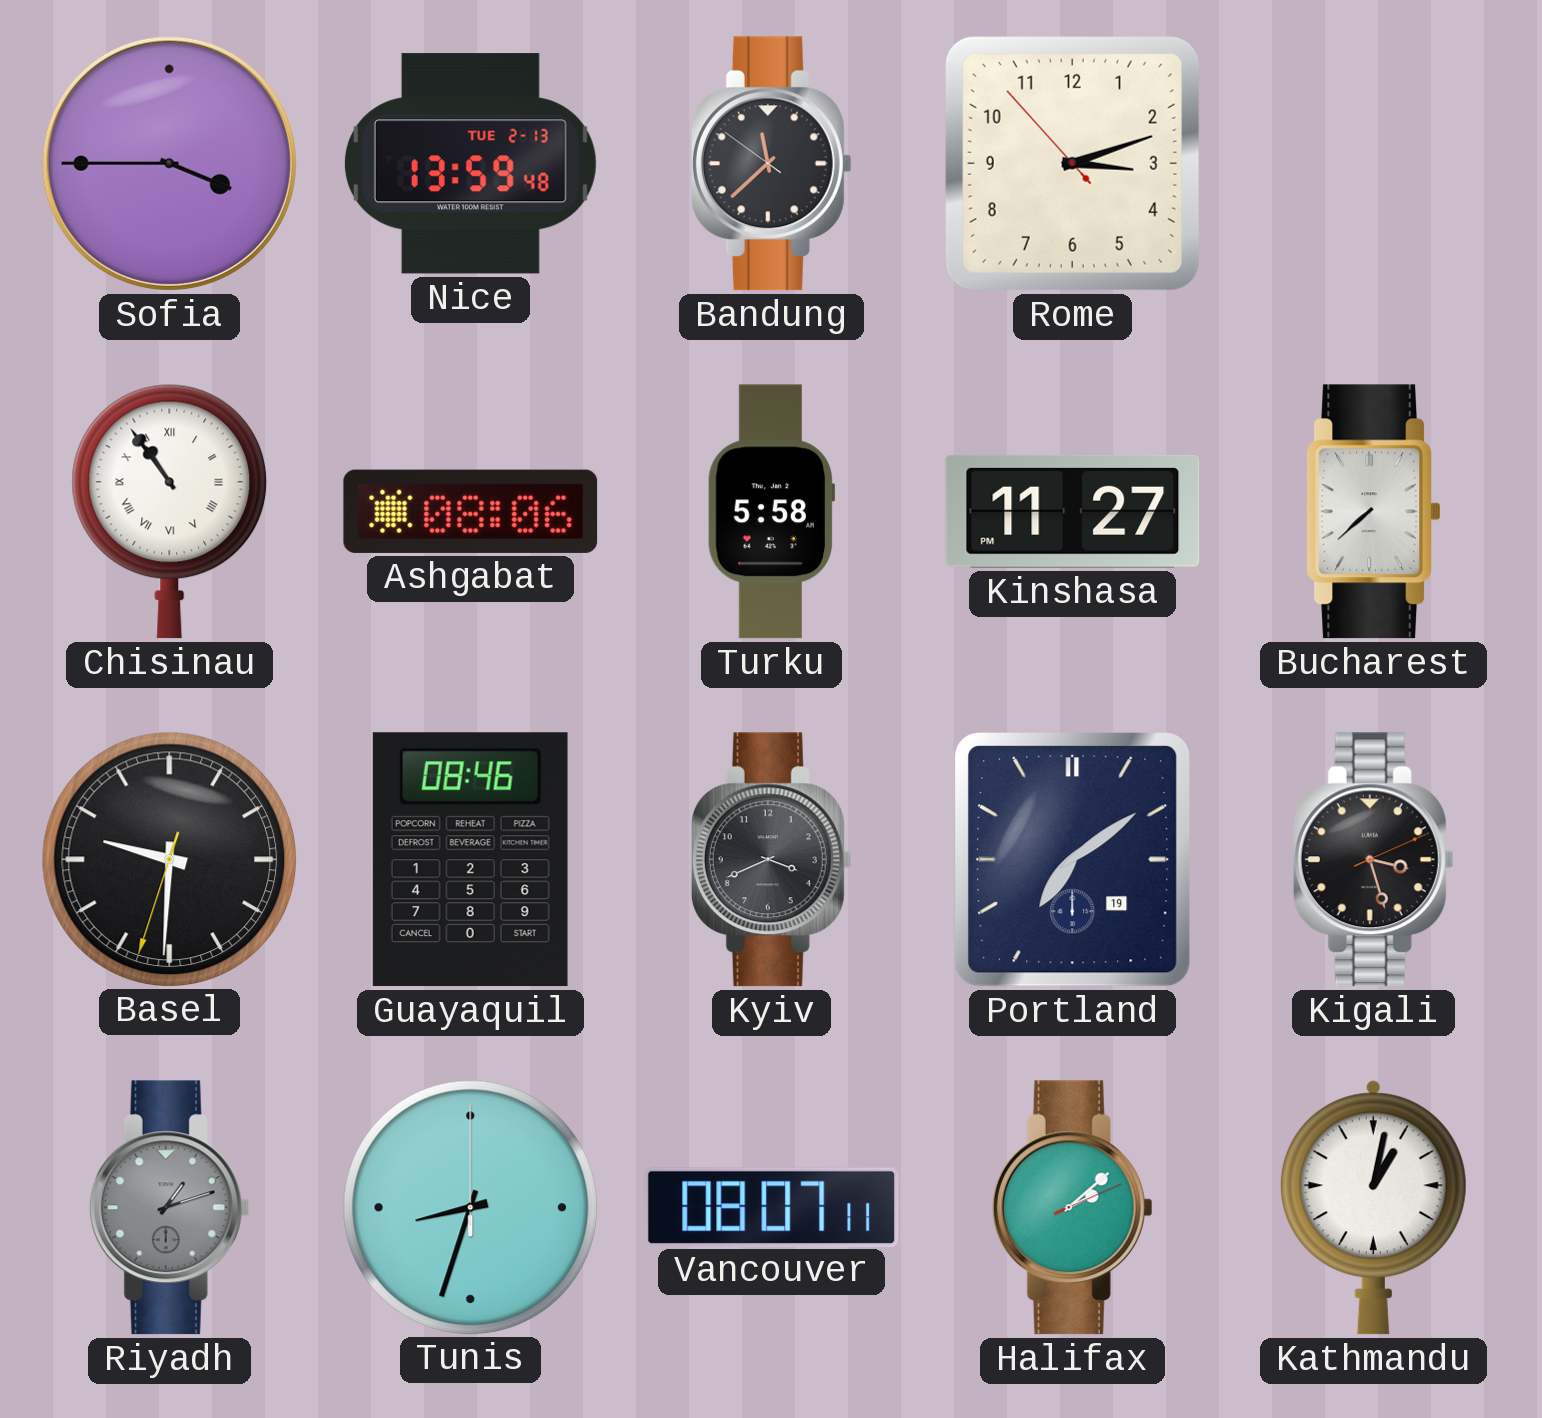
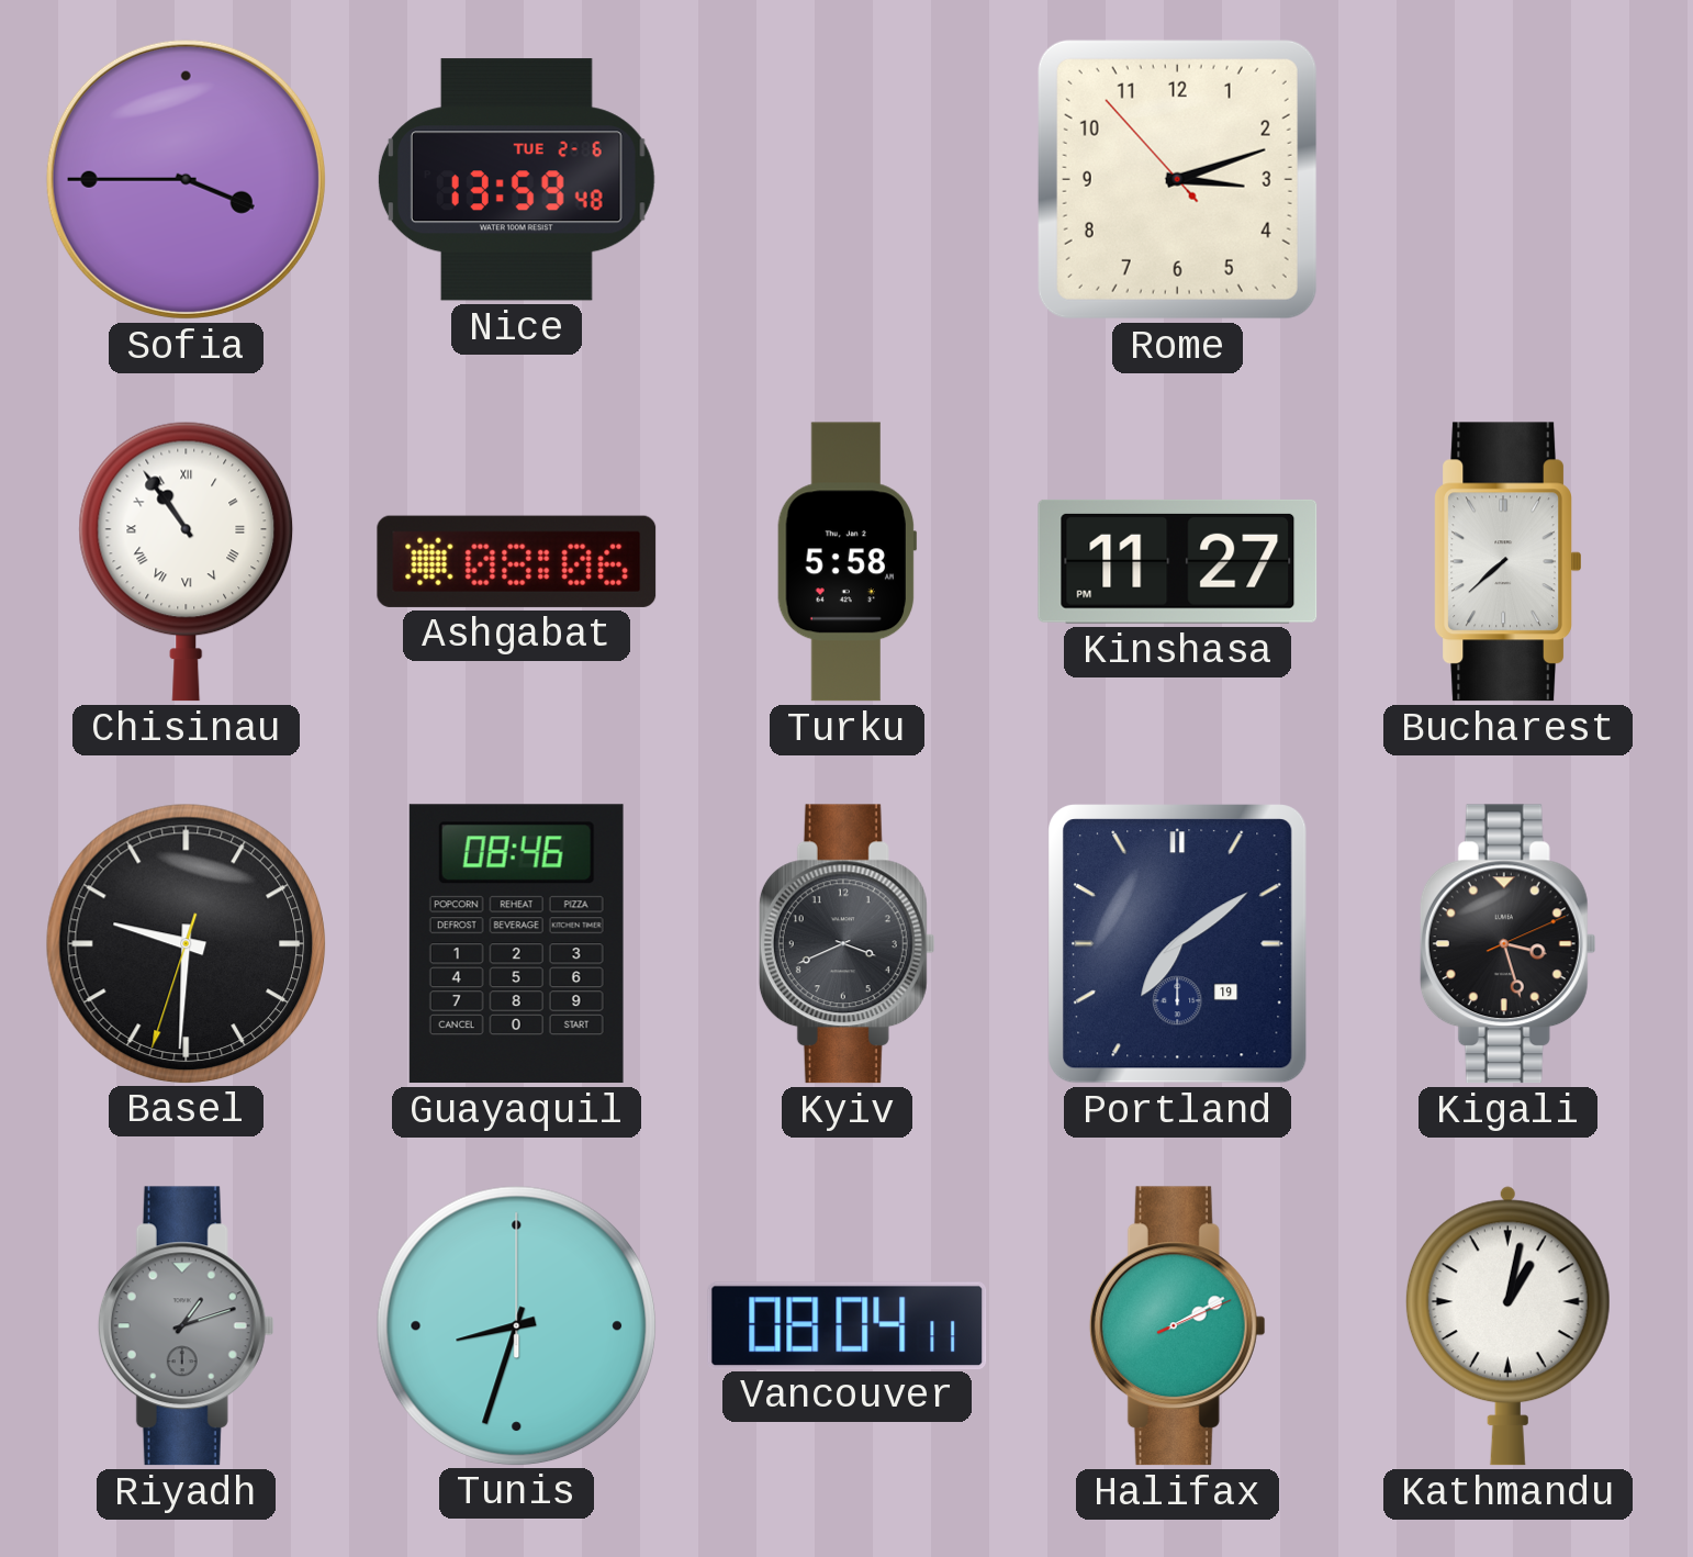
Nice date: TUE 2-13 -> TUE 2-6
Bandung: 11:37 -> none
Vancouver: 08:07 -> 08:04
Halifax: 2:08 -> 2:10
